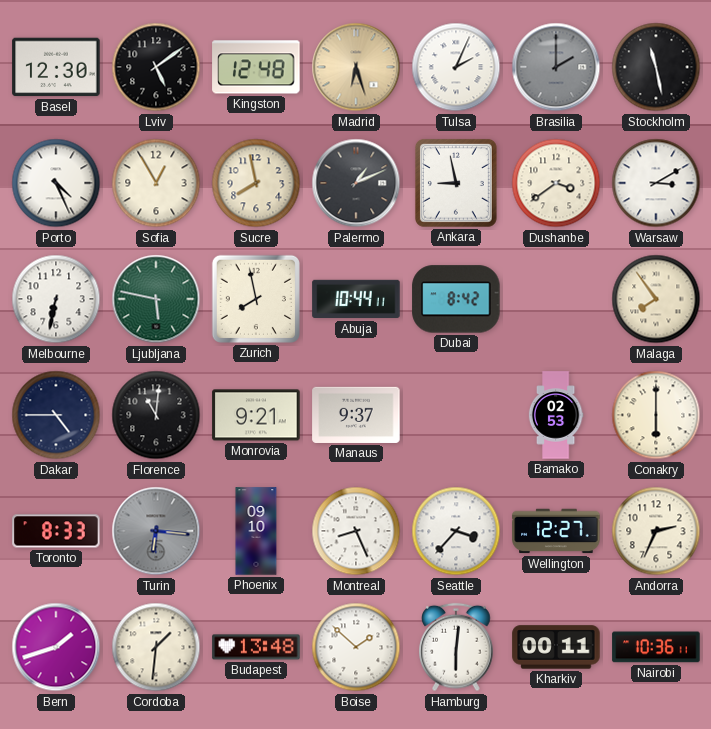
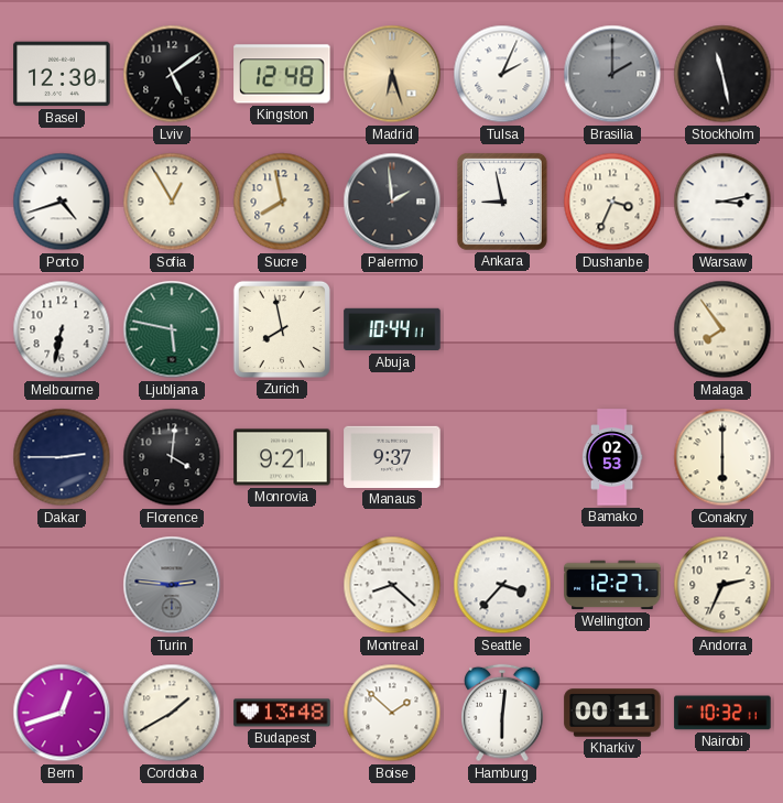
Porto: 4:26 -> 4:42
Palermo: 1:11 -> 1:59
Dushanbe: 3:39 -> 3:34
Warsaw: 3:10 -> 3:13
Dubai: 8:42 -> none
Dakar: 4:45 -> 2:45
Florence: 11:01 -> 4:01
Toronto: 8:33 -> none
Turin: 6:16 -> 2:46
Phoenix: 09:10 -> none
Montreal: 8:26 -> 8:22
Bern: 1:42 -> 12:42
Cordoba: 1:31 -> 1:40
Nairobi: 10:36 -> 10:32
